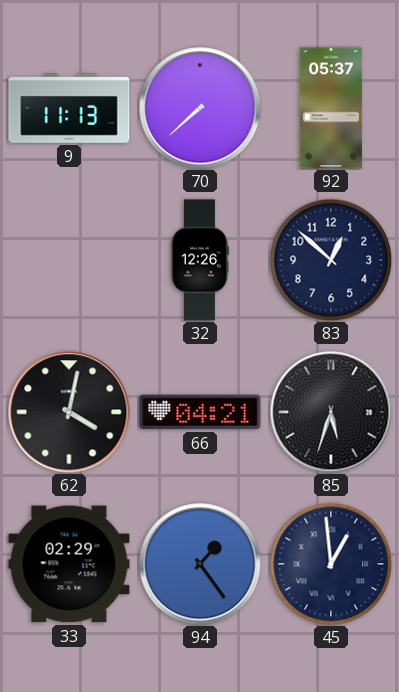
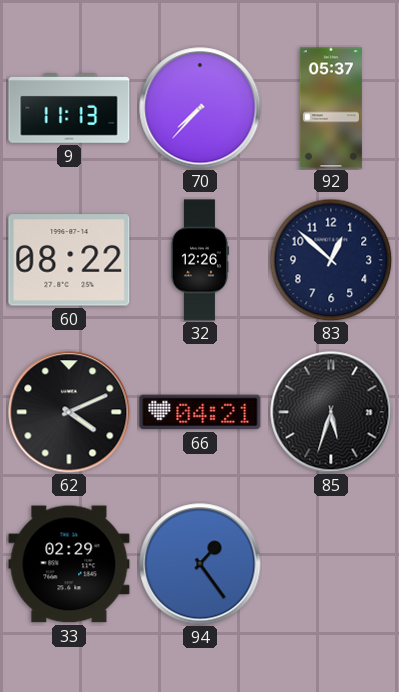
70: 7:38 -> 7:37
60: none -> 08:22
62: 4:02 -> 4:11
45: 12:59 -> none
